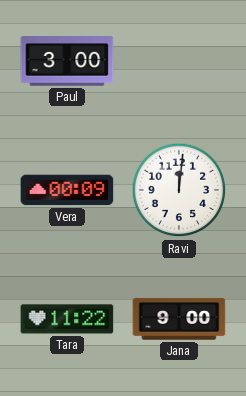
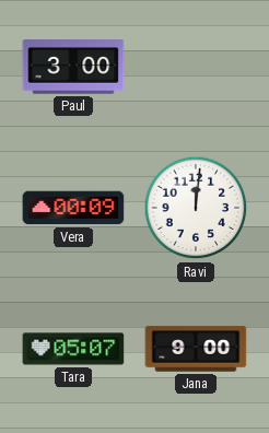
Tara: 11:22 -> 05:07
